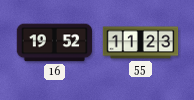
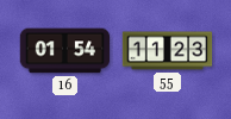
16: 19:52 -> 01:54
